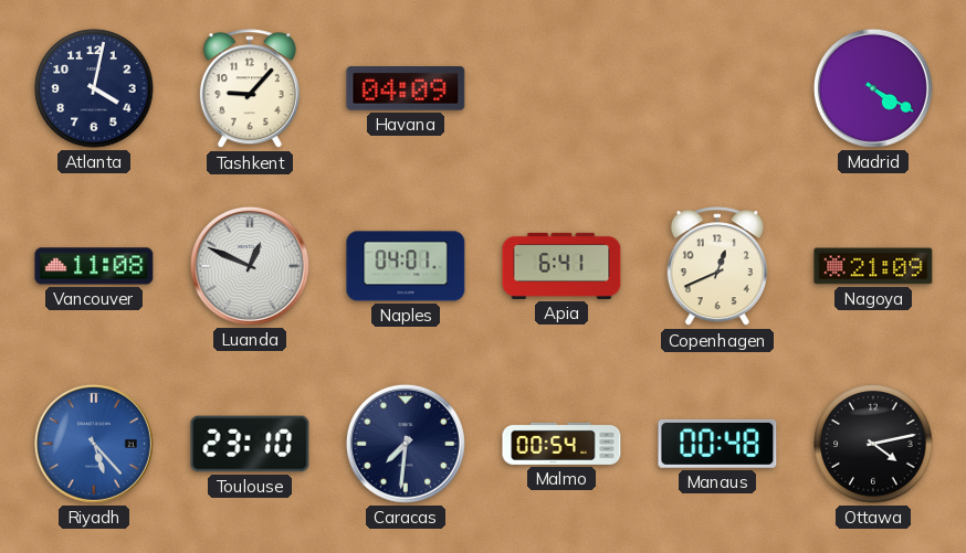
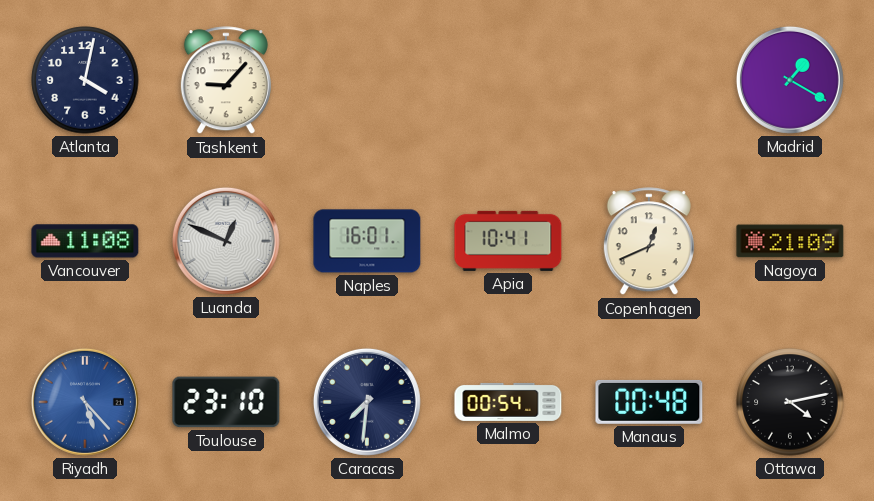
Havana: 04:09 -> none
Madrid: 4:20 -> 1:20
Naples: 04:01 -> 16:01
Apia: 6:41 -> 10:41
